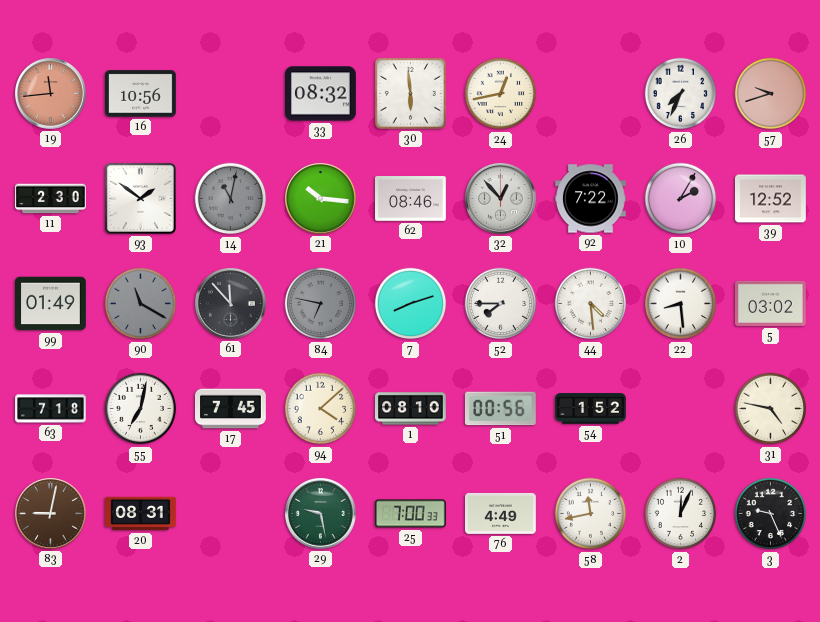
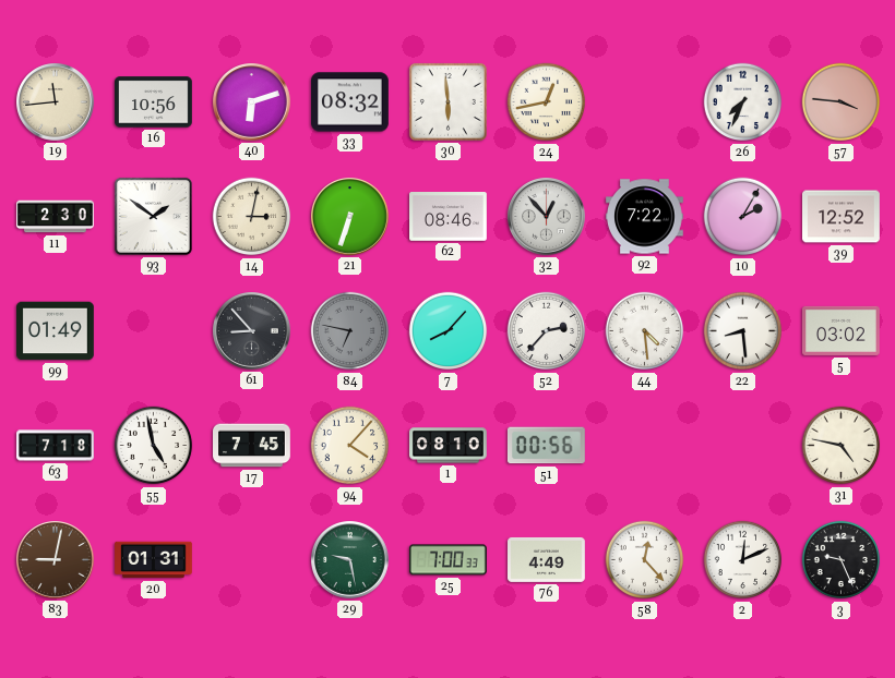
19 dial: salmon -> cream
40: none -> 6:12
57: 9:42 -> 3:46
14: 11:02 -> 3:02
14 dial: grey -> cream
21: 10:16 -> 6:33
90: 11:20 -> none
61: 11:53 -> 8:53
7: 8:12 -> 8:07
52: 7:45 -> 2:37
55: 7:02 -> 4:58
94: 4:08 -> 4:07
54: 1:52 -> none
20: 08:31 -> 01:31
58: 11:43 -> 12:23
2: 12:04 -> 12:11
